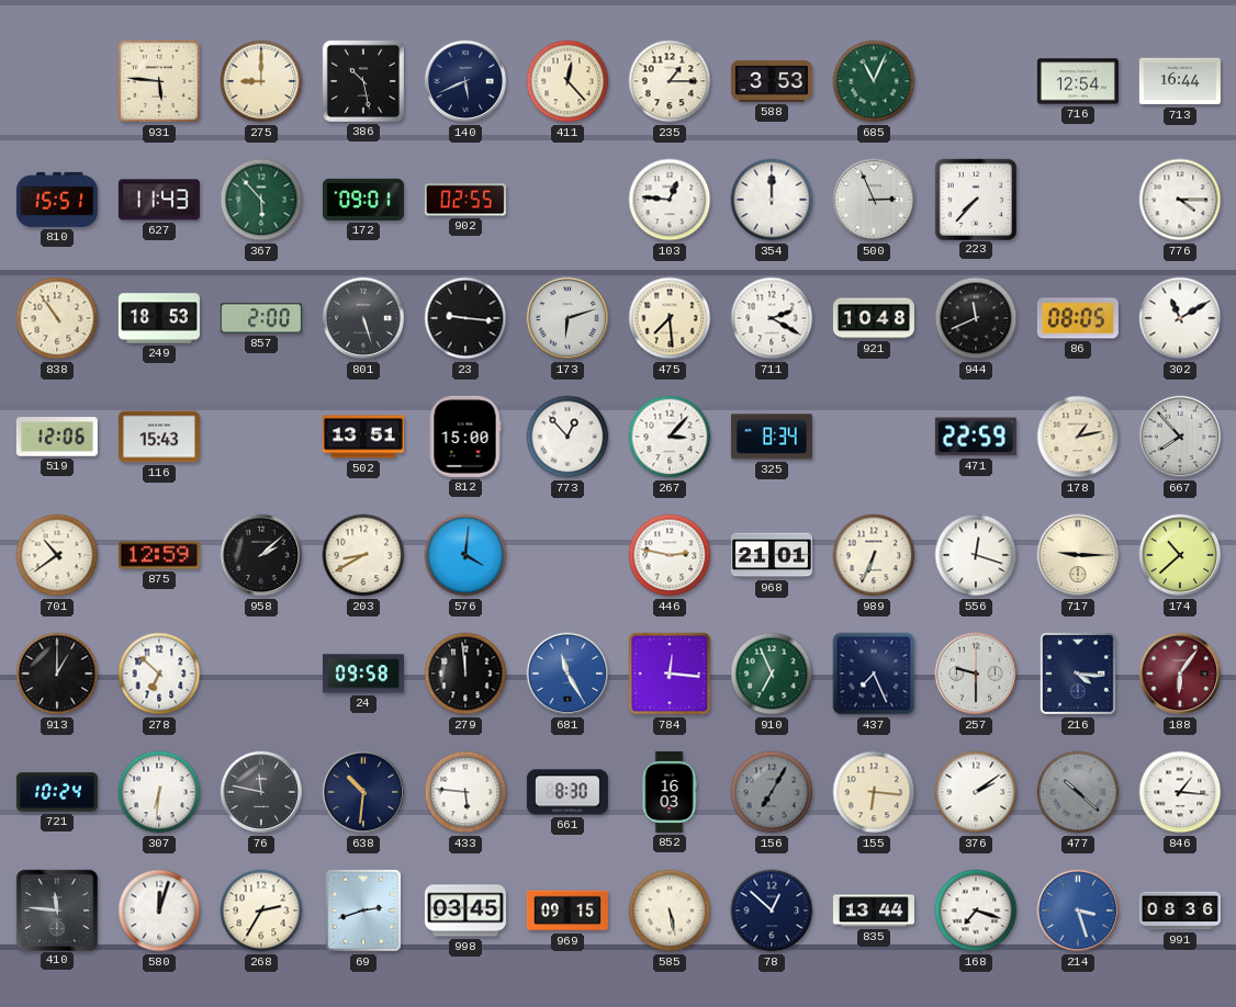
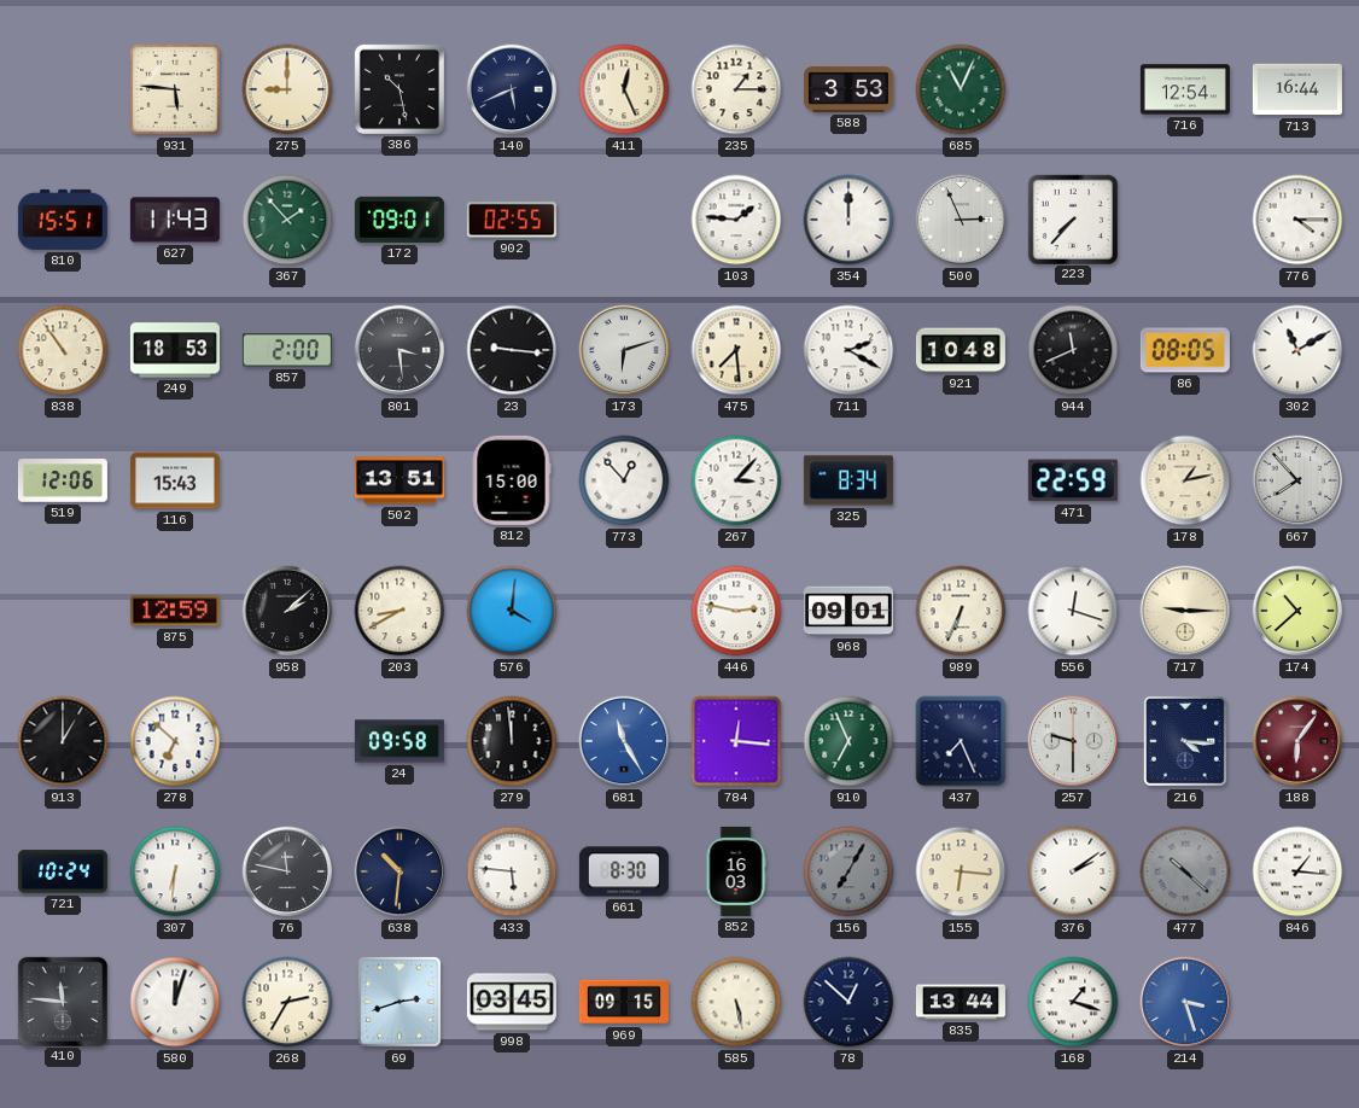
411: 12:23 -> 12:26
367: 5:53 -> 1:53
103: 12:46 -> 1:46
801: 5:27 -> 3:29
701: 10:39 -> none
968: 21:01 -> 09:01
168: 7:18 -> 1:18
991: 08:36 -> none
